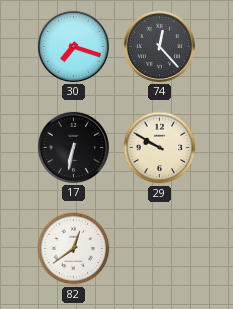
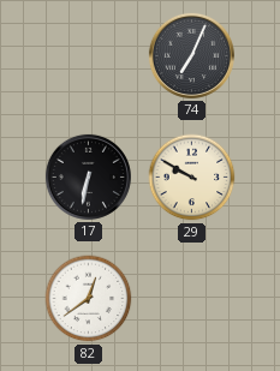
30: 7:18 -> none
74: 12:23 -> 7:04
